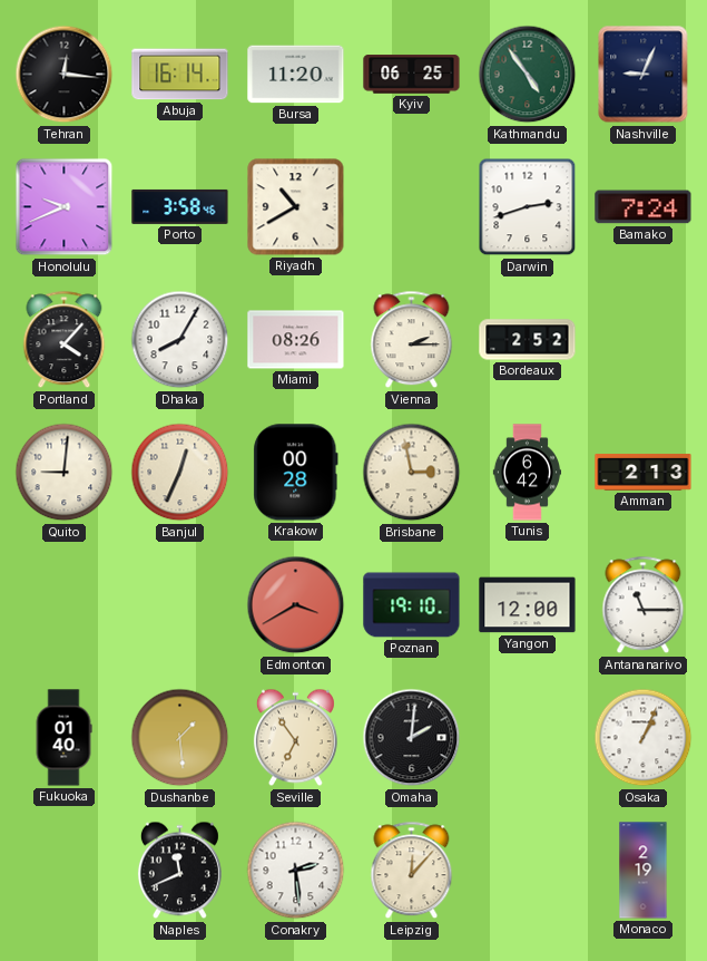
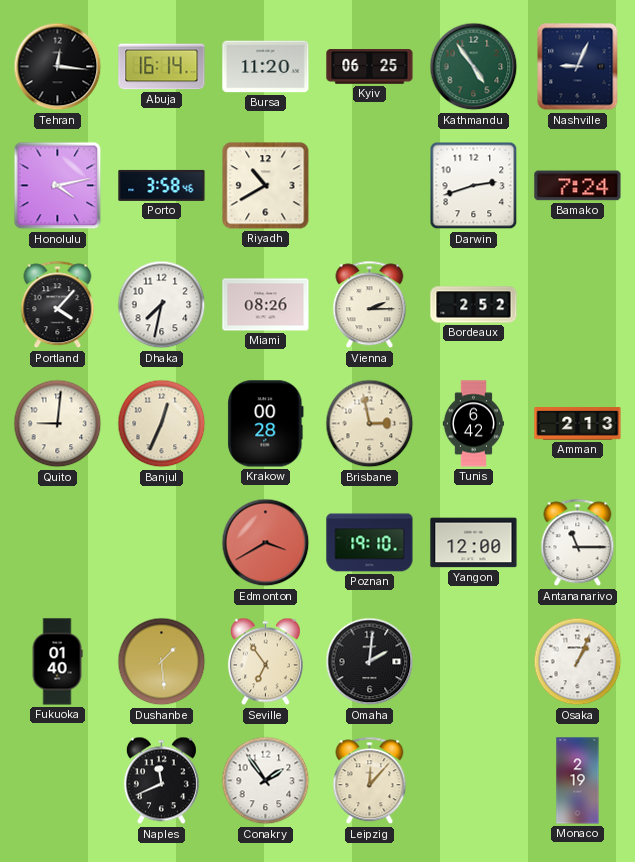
Honolulu: 9:41 -> 4:13
Dhaka: 8:05 -> 7:32
Conakry: 2:29 -> 1:54
